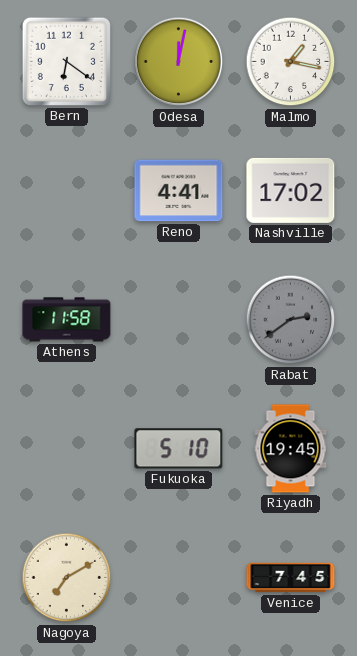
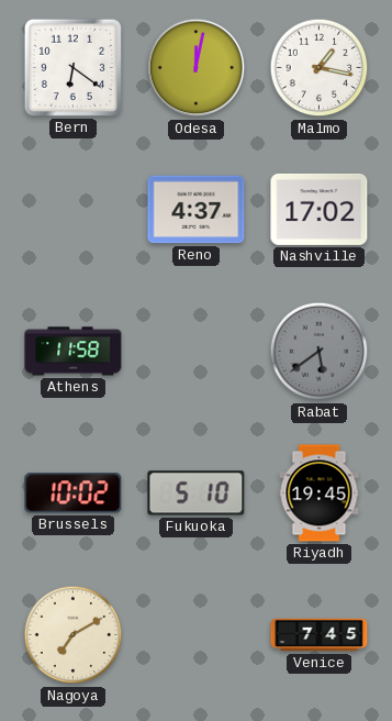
Reno: 4:41 -> 4:37
Rabat: 2:39 -> 5:39
Brussels: none -> 10:02
